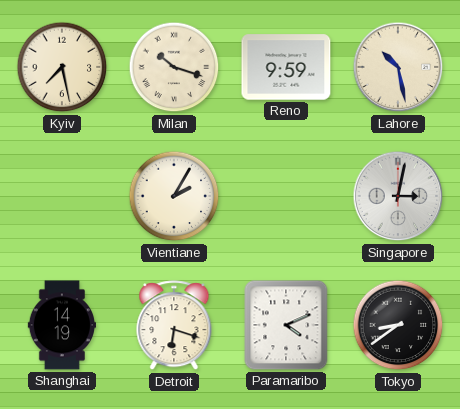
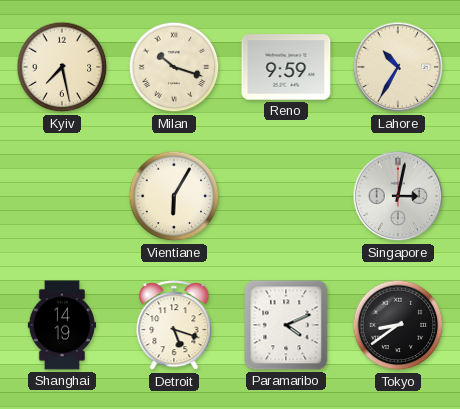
Lahore: 10:28 -> 10:35
Vientiane: 2:05 -> 6:05
Detroit: 6:18 -> 5:18
